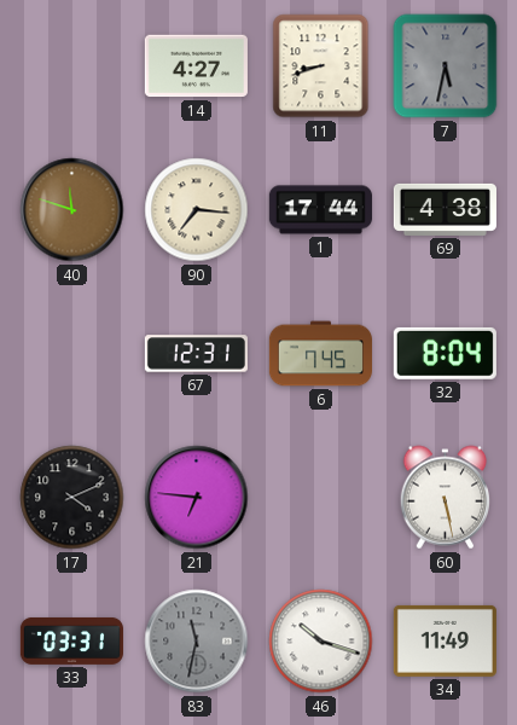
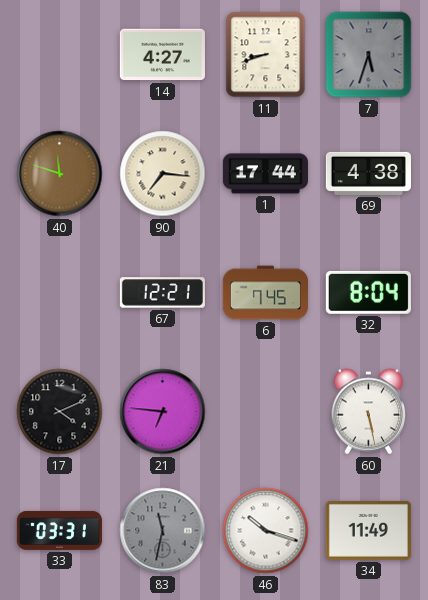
7: 5:32 -> 5:33
67: 12:31 -> 12:21
